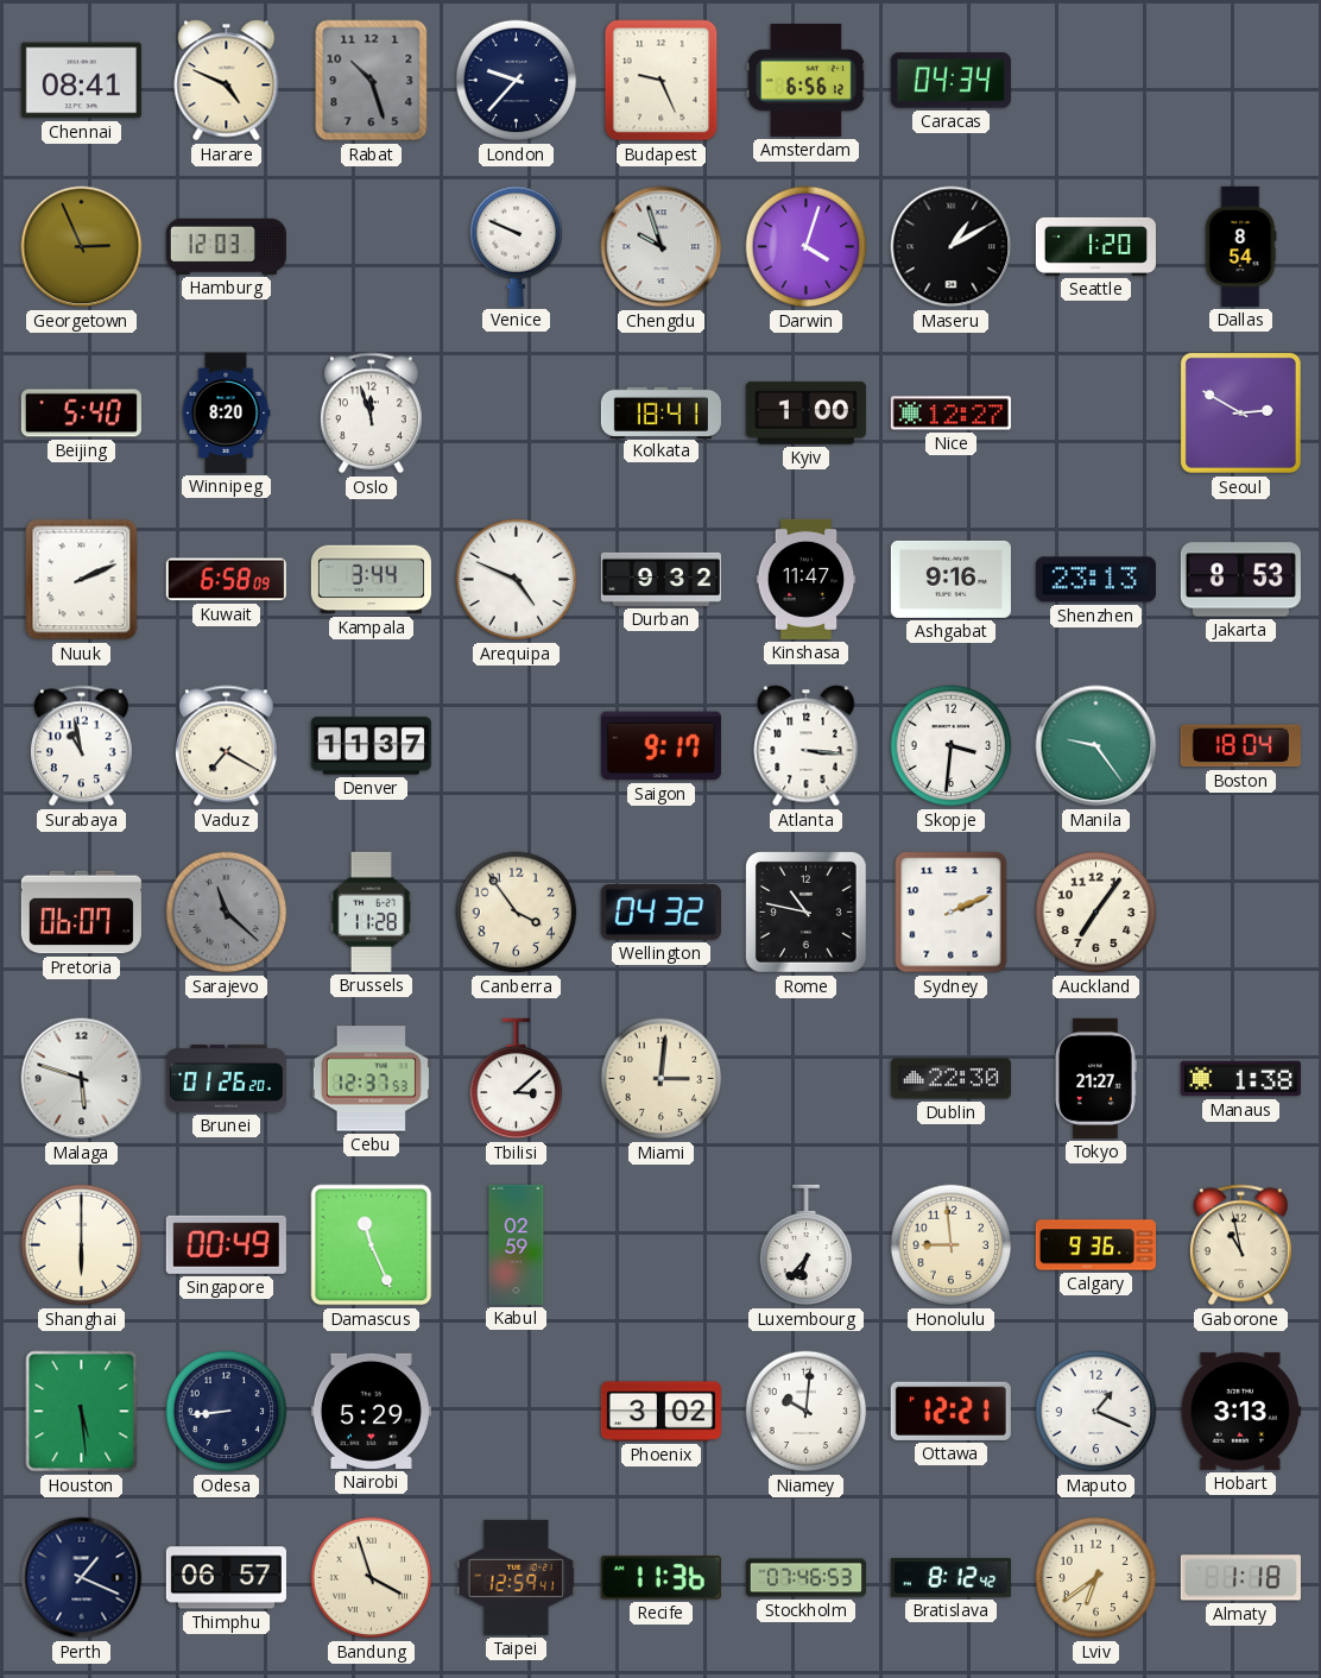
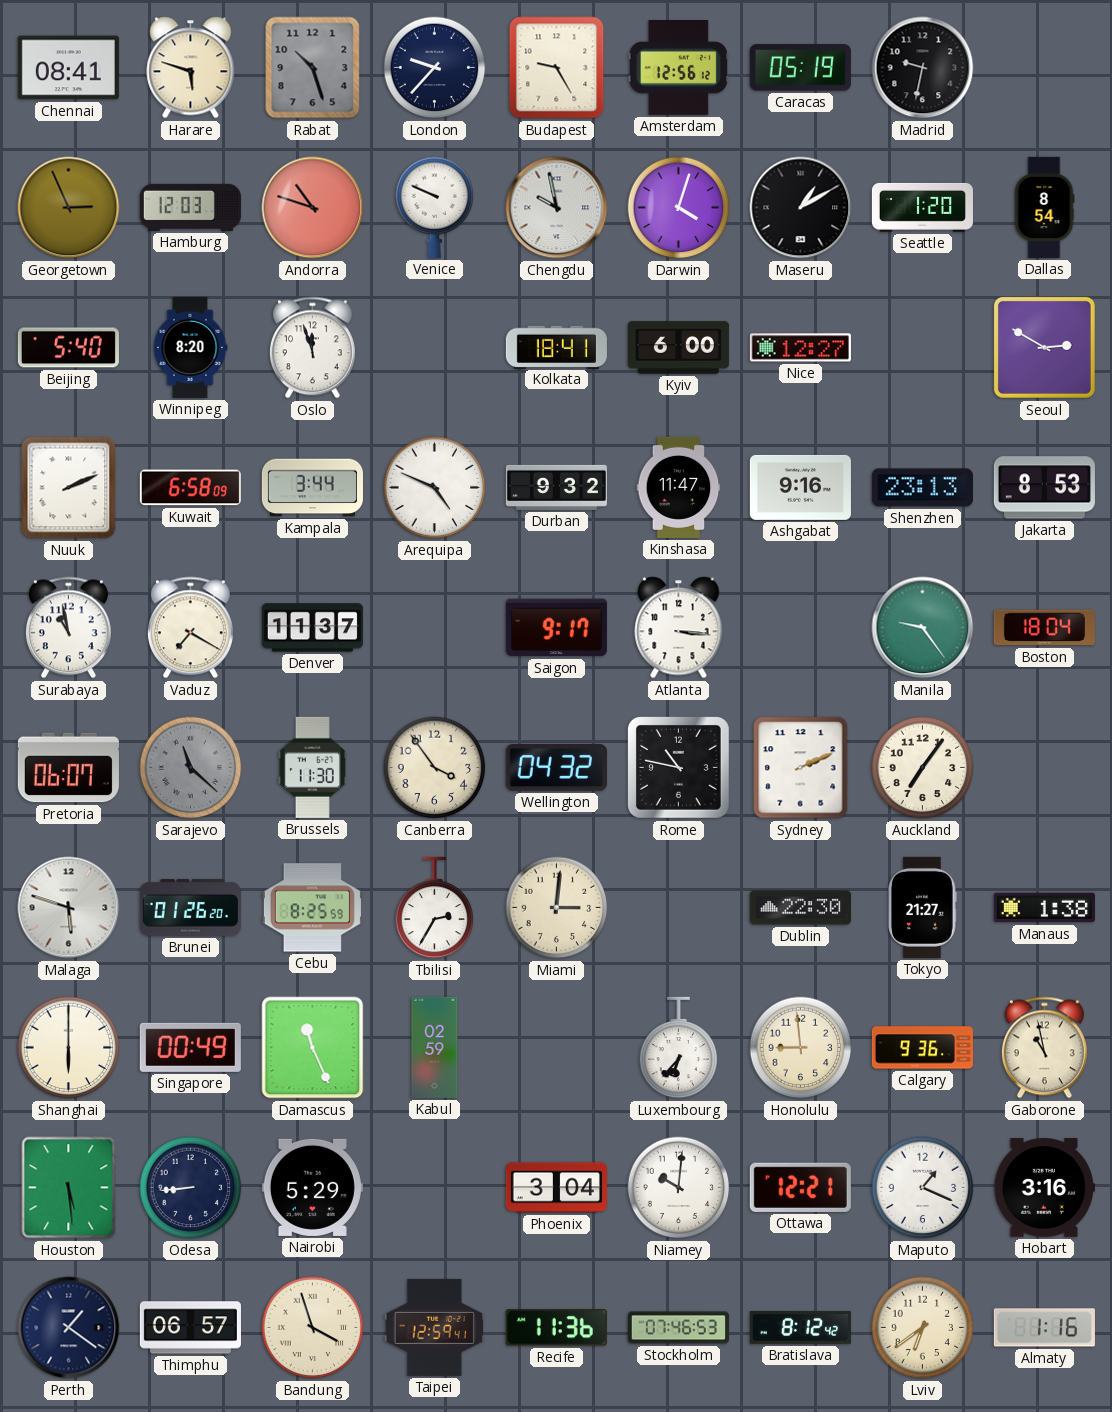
Harare: 4:49 -> 5:48
Budapest: 9:26 -> 9:25
Amsterdam: 6:56 -> 12:56
Caracas: 04:34 -> 05:19
Madrid: none -> 9:32
Andorra: none -> 10:48
Chengdu: 9:57 -> 9:58
Kyiv: 1:00 -> 6:00
Skopje: 3:31 -> none
Brussels: 11:28 -> 11:30
Cebu: 12:37 -> 8:25
Tbilisi: 3:08 -> 2:35
Phoenix: 3:02 -> 3:04
Hobart: 3:13 -> 3:16
Perth: 1:19 -> 1:21
Almaty: 1:18 -> 1:16
